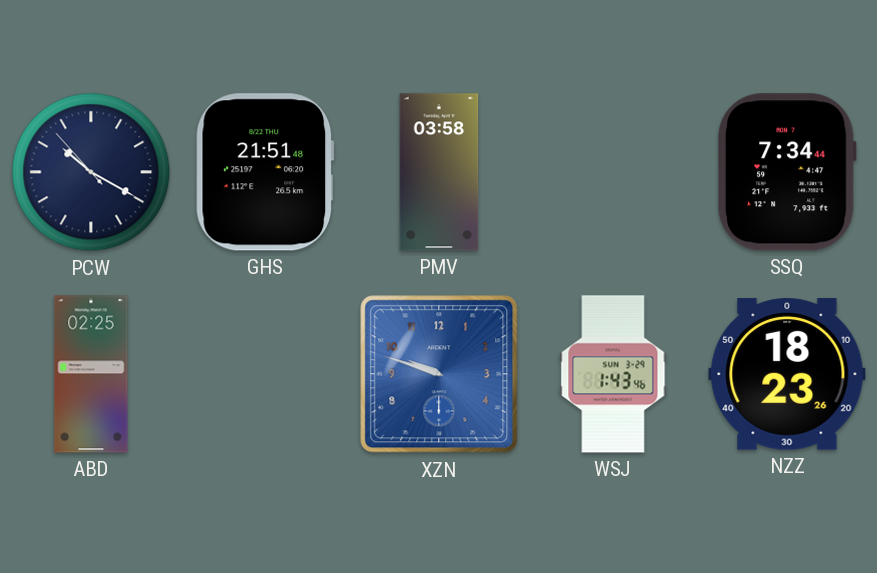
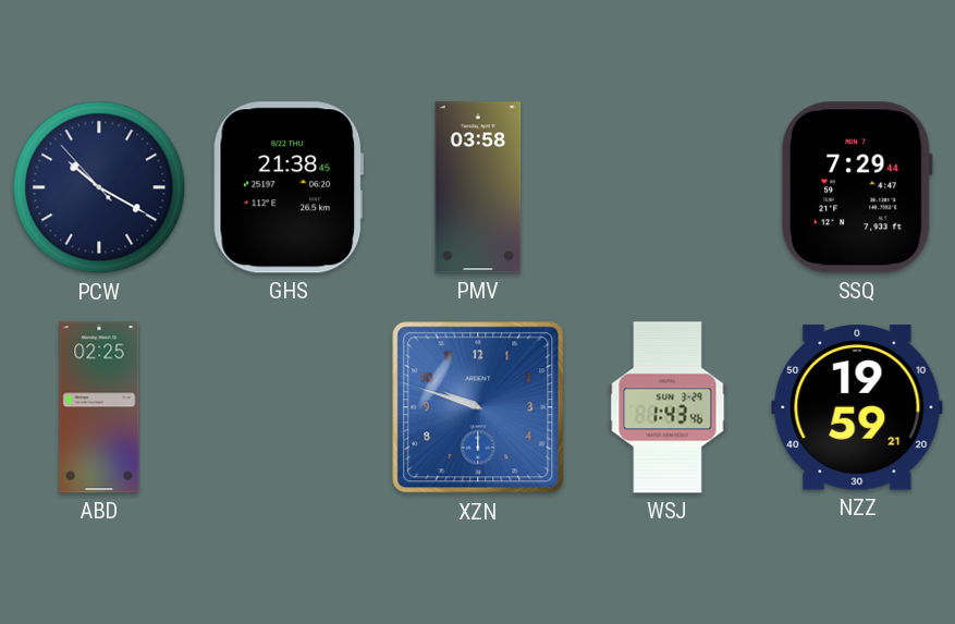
GHS: 21:51 -> 21:38
SSQ: 7:34 -> 7:29
NZZ: 18:23 -> 19:59
